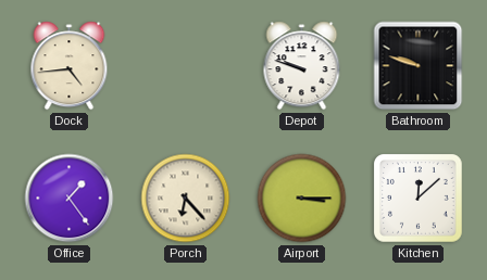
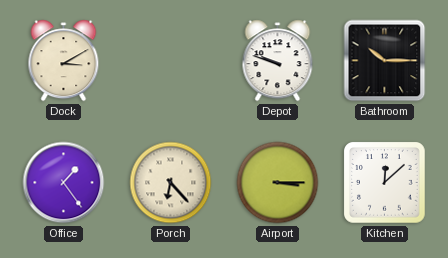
Dock: 4:44 -> 3:10
Bathroom: 9:48 -> 10:15
